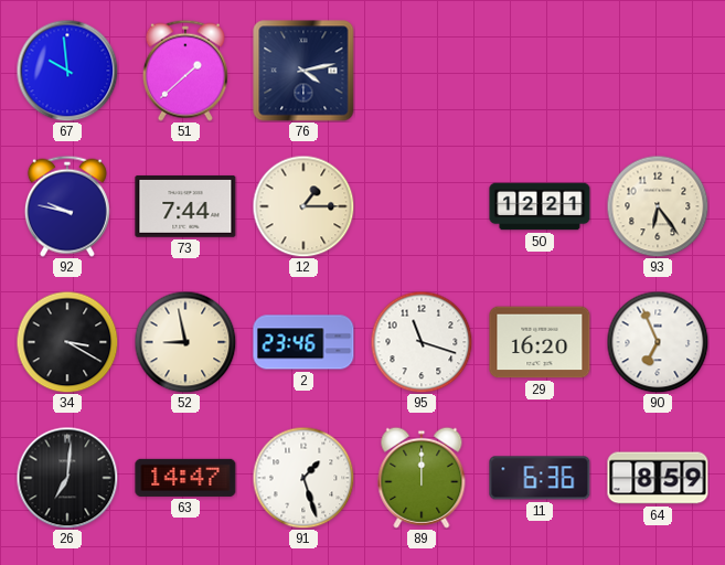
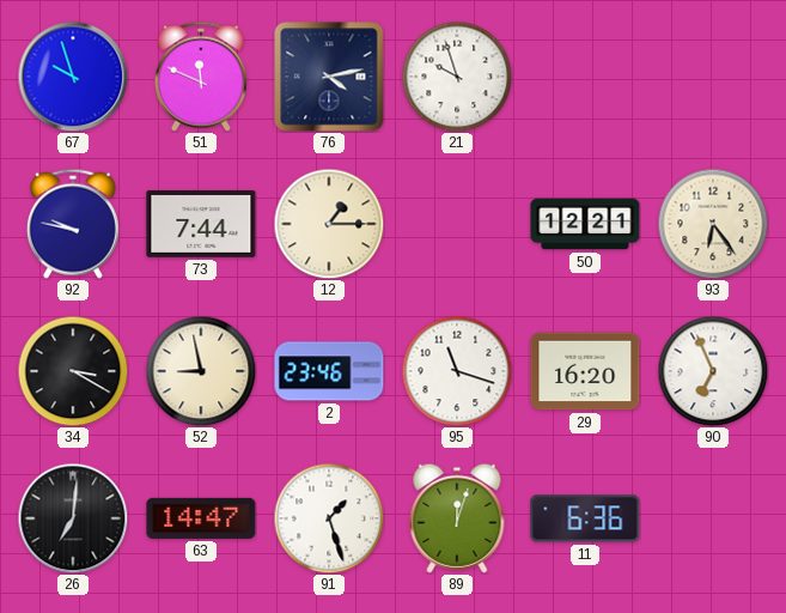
67: 9:59 -> 9:57
51: 1:38 -> 11:49
21: none -> 9:57
89: 12:00 -> 12:03
64: 8:59 -> none
